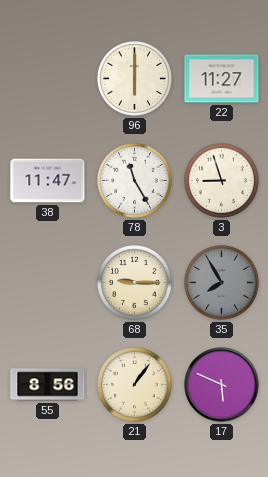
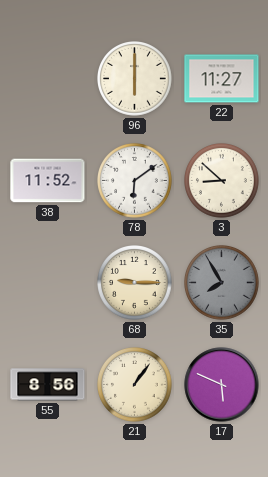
38: 11:47 -> 11:52
78: 11:25 -> 6:09
3: 8:57 -> 8:52
